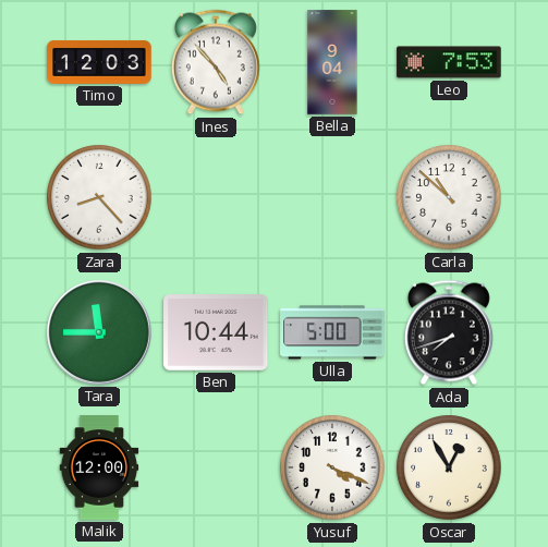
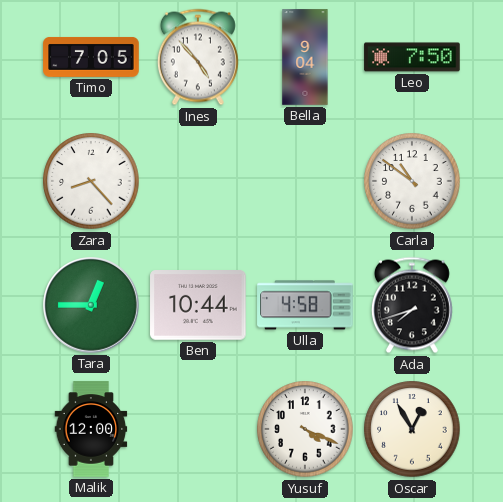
Timo: 12:03 -> 7:05
Leo: 7:53 -> 7:50
Carla: 10:52 -> 10:51
Tara: 11:45 -> 12:45
Ulla: 5:00 -> 4:58
